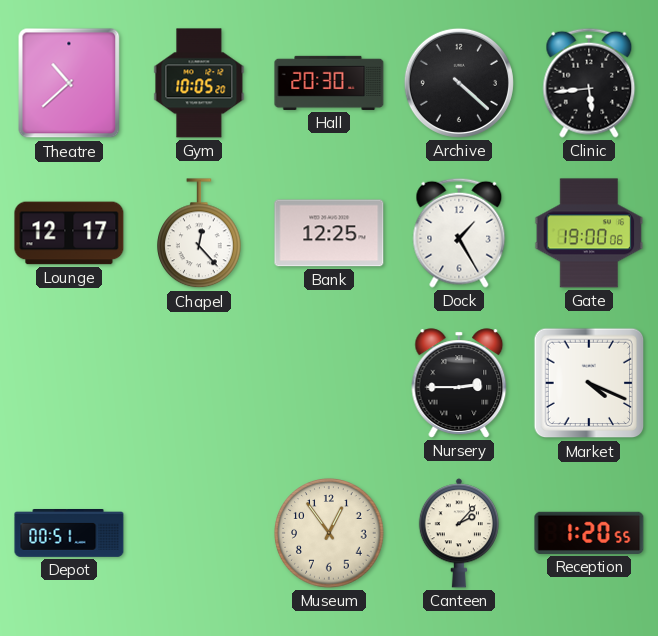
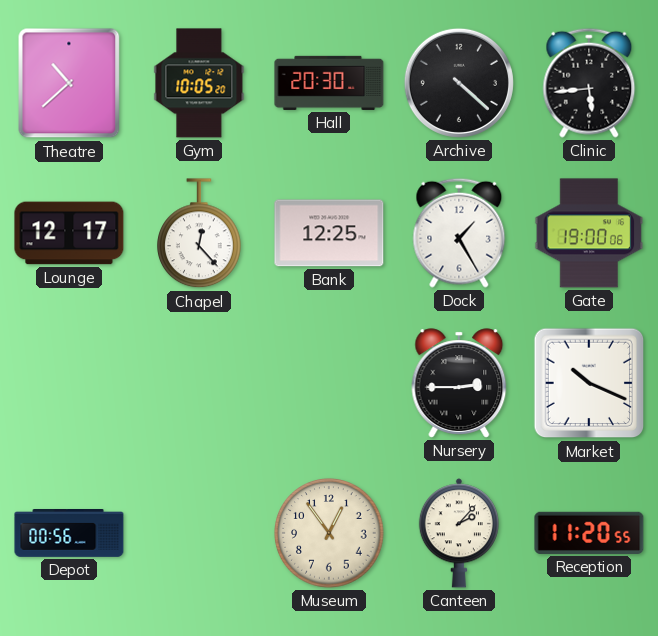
Market: 4:19 -> 10:19
Depot: 00:51 -> 00:56
Reception: 1:20 -> 11:20
